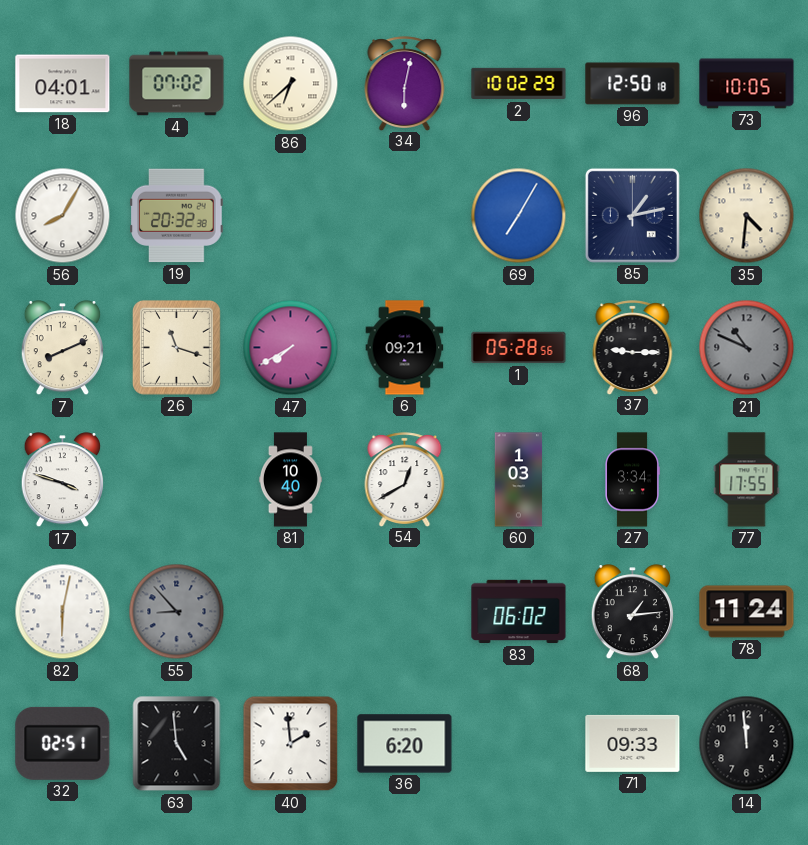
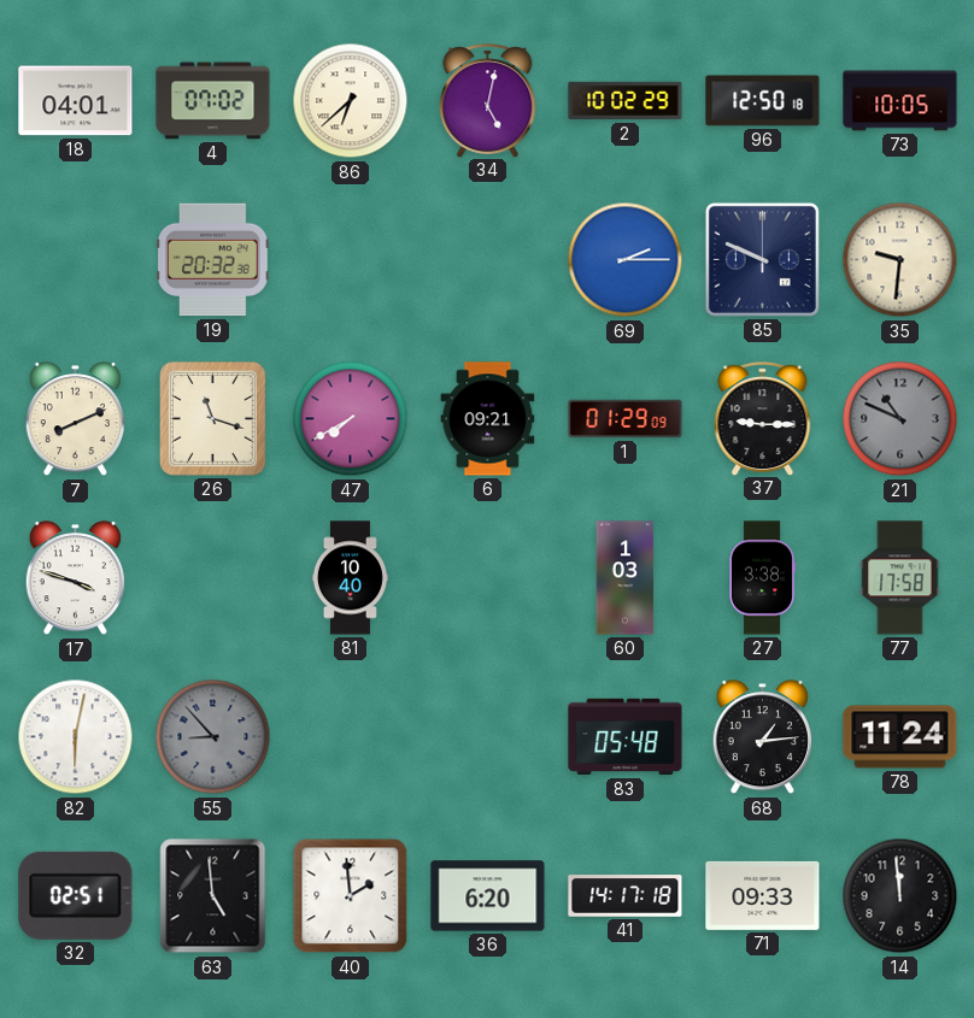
34: 6:02 -> 5:02
56: 8:05 -> none
69: 7:05 -> 2:15
85: 1:13 -> 9:49
35: 4:31 -> 9:31
1: 05:28 -> 01:29
54: 12:40 -> none
27: 3:34 -> 3:38
77: 17:55 -> 17:58
83: 06:02 -> 05:48
41: none -> 14:17
